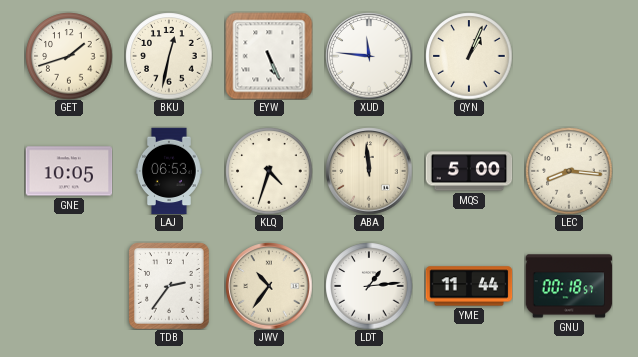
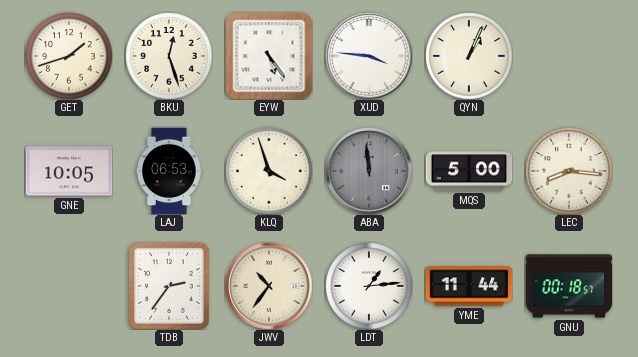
BKU: 12:32 -> 12:27
EYW: 5:26 -> 5:24
XUD: 11:46 -> 3:46
KLQ: 4:33 -> 3:57
ABA dial: cream -> grey
